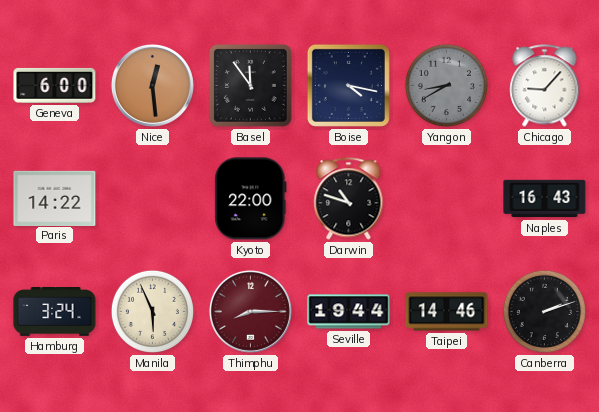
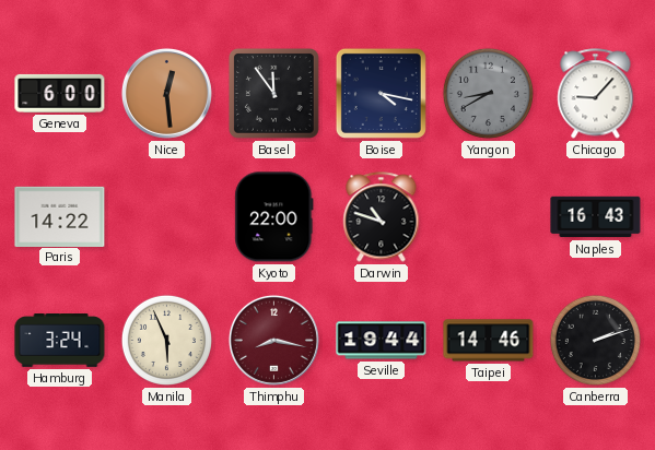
Thimphu: 8:15 -> 8:17
